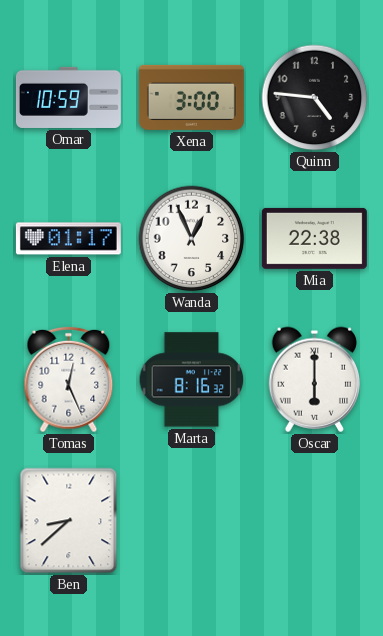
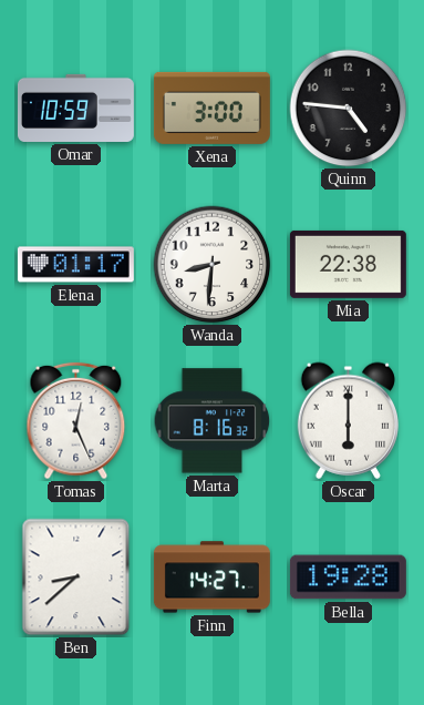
Wanda: 12:56 -> 8:31
Finn: none -> 14:27
Bella: none -> 19:28
